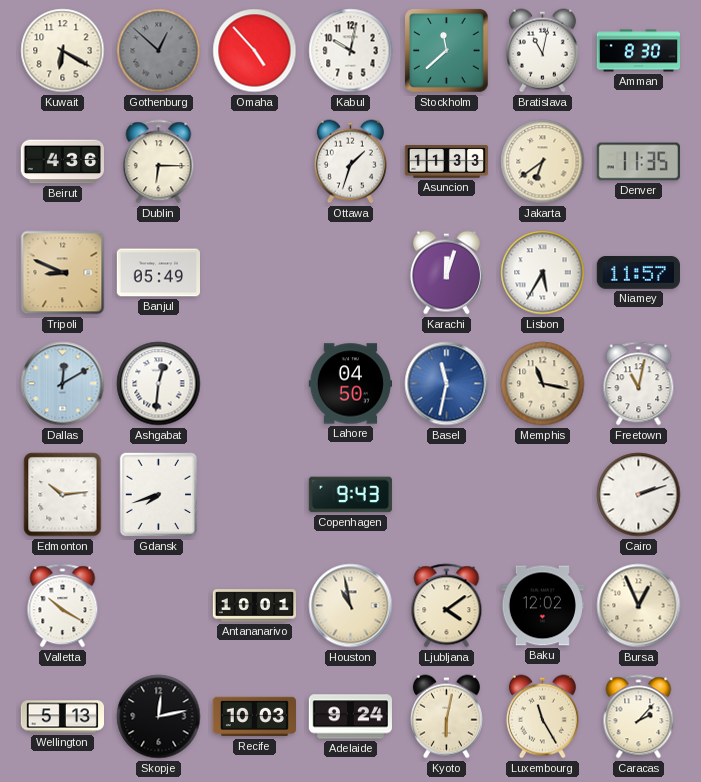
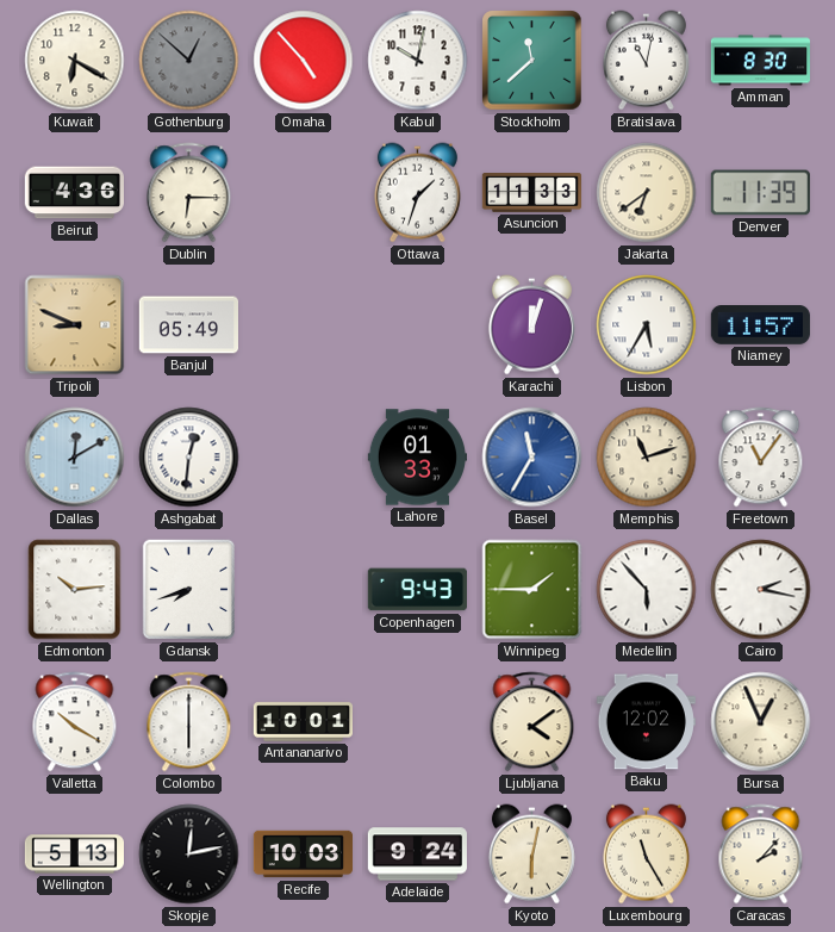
Denver: 11:35 -> 11:39
Lahore: 04:50 -> 01:33
Basel: 11:32 -> 11:35
Memphis: 11:17 -> 11:12
Freetown: 11:02 -> 11:06
Winnipeg: none -> 1:45
Medellin: none -> 5:53
Cairo: 2:12 -> 2:17
Colombo: none -> 6:00
Houston: 10:58 -> none
